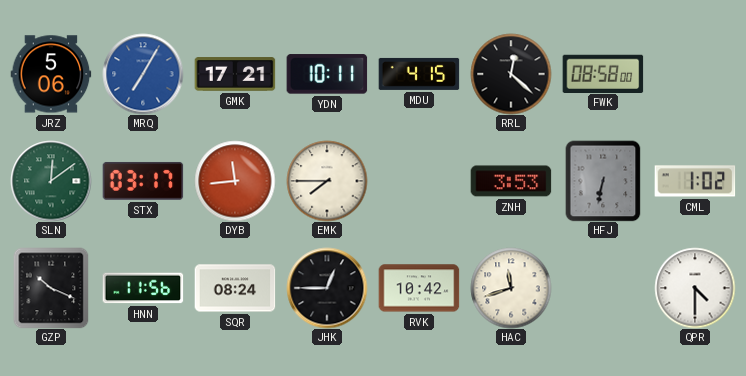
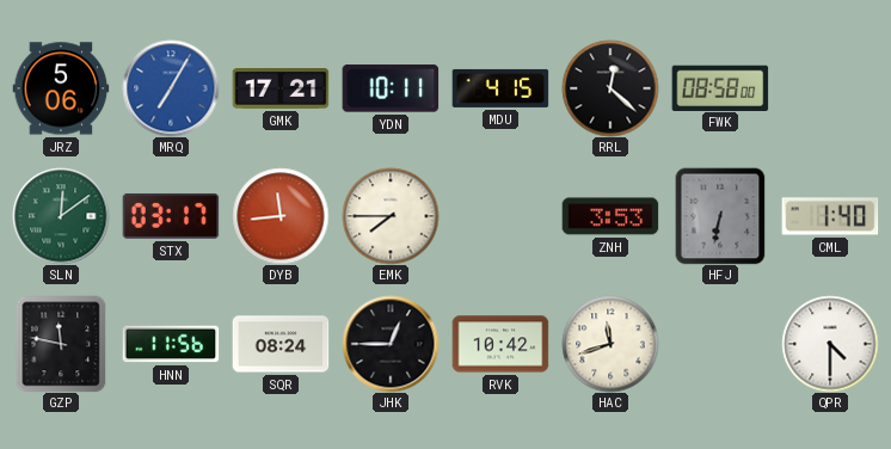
CML: 1:02 -> 1:40
GZP: 10:19 -> 11:47
